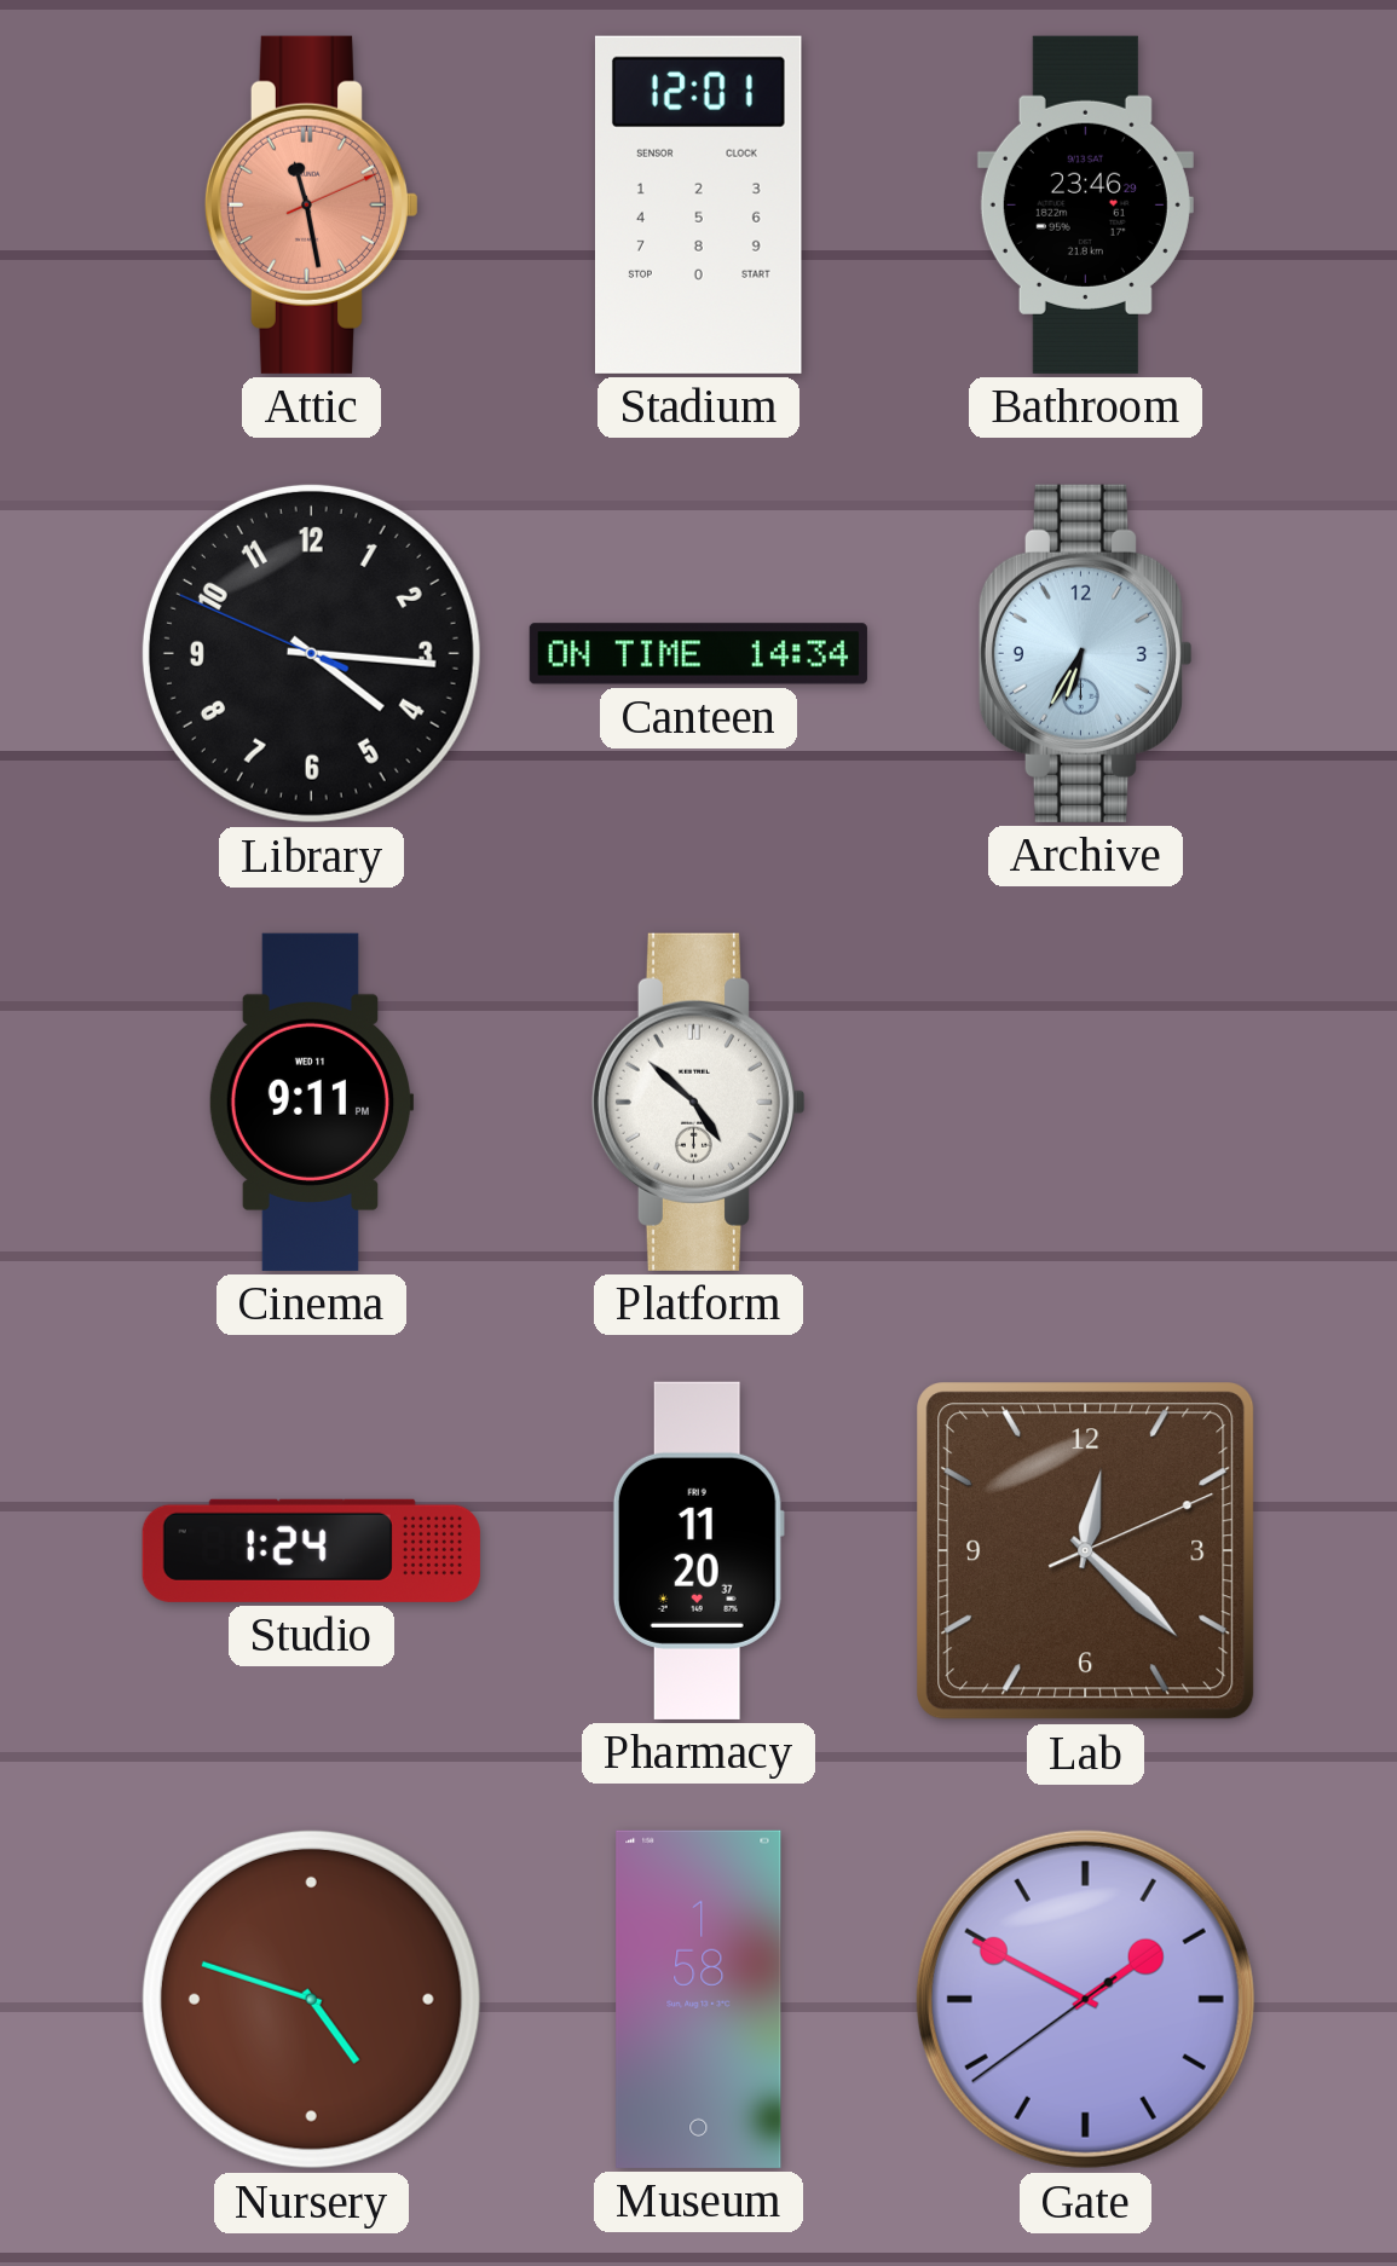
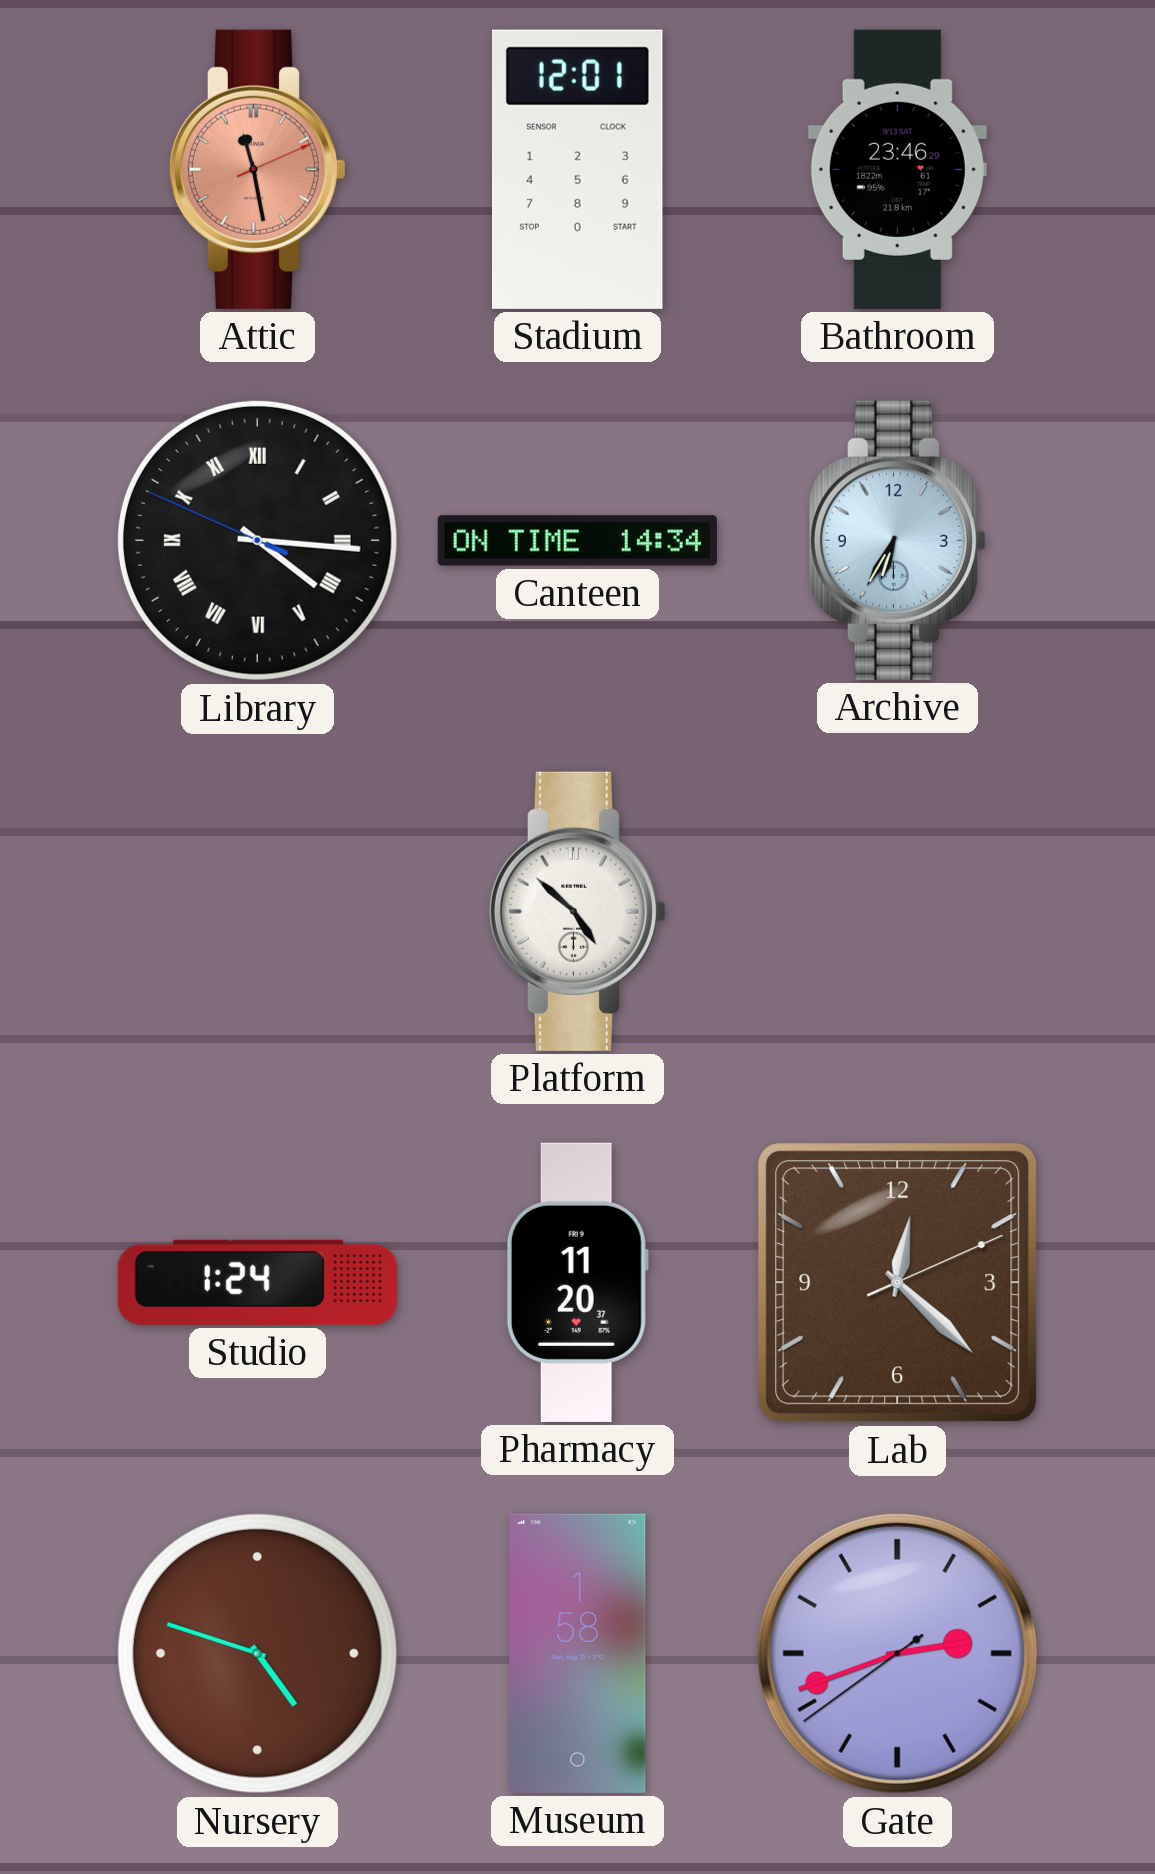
Library numerals: Arabic -> Roman
Cinema: 9:11 -> none
Gate: 1:49 -> 2:41
